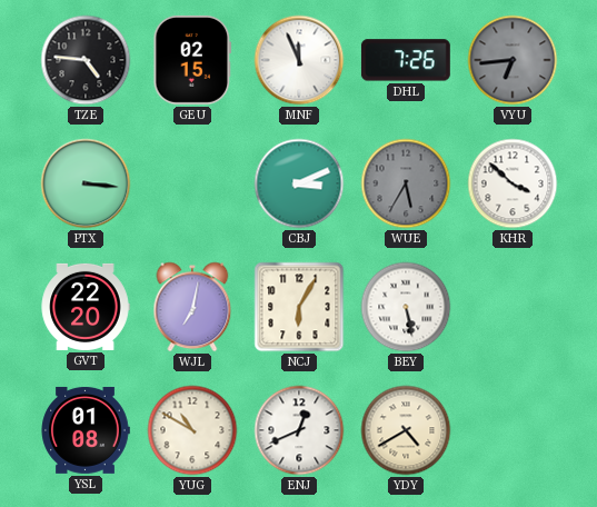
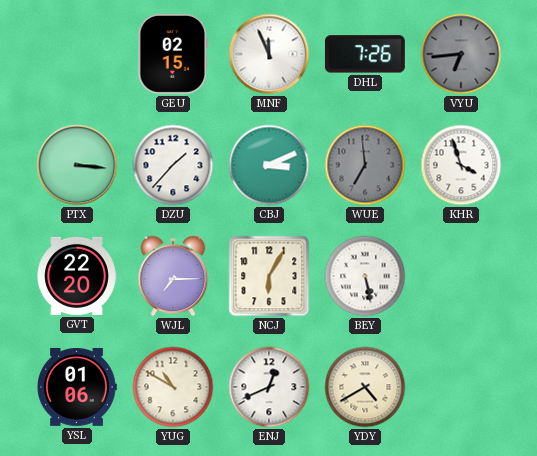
TZE: 4:46 -> none
DZU: none -> 1:37
WUE: 5:35 -> 6:59
KHR: 3:52 -> 3:57
WJL: 7:02 -> 7:15
YSL: 01:08 -> 01:06
